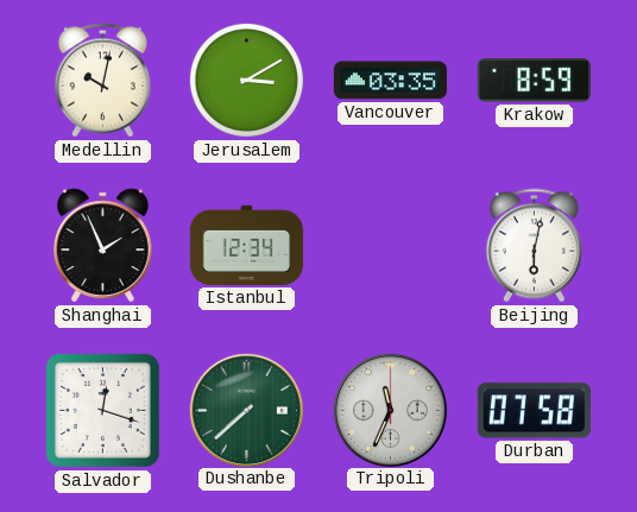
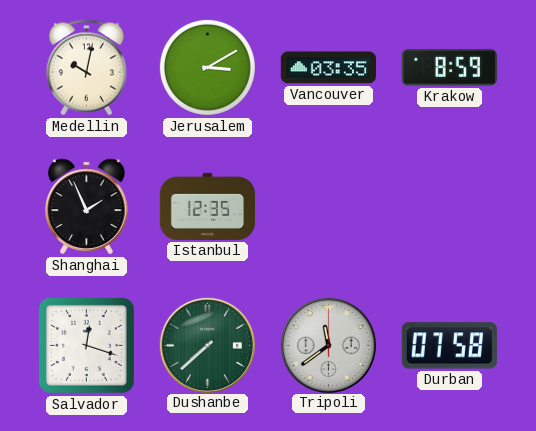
Istanbul: 12:34 -> 12:35
Beijing: 6:02 -> none
Tripoli: 11:34 -> 11:39
